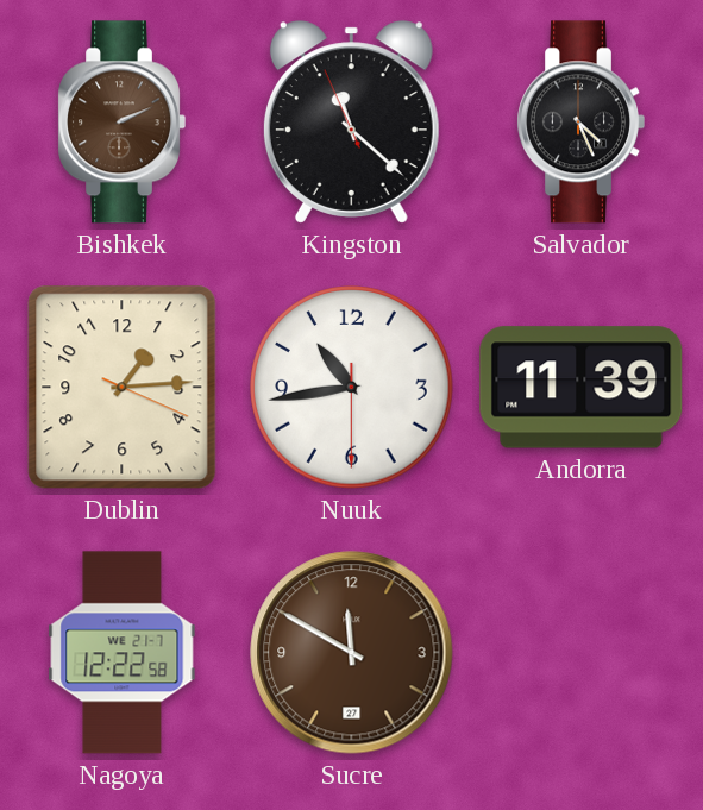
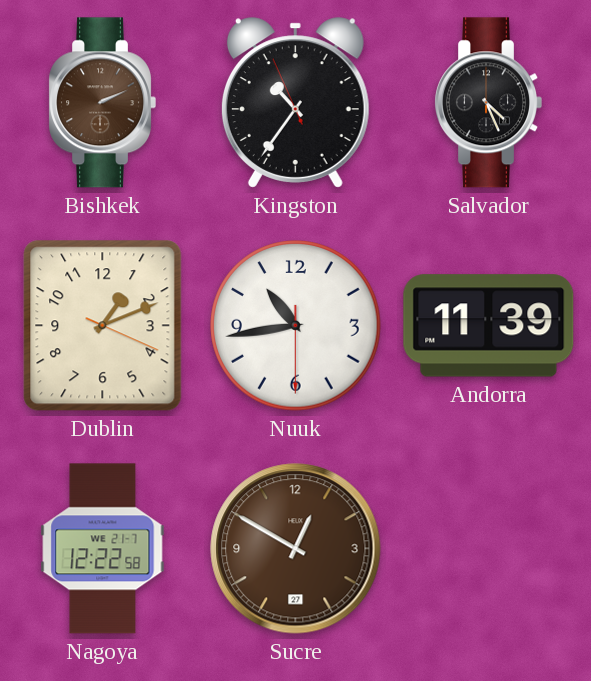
Kingston: 11:21 -> 10:35
Dublin: 1:14 -> 1:11
Sucre: 11:50 -> 12:50
